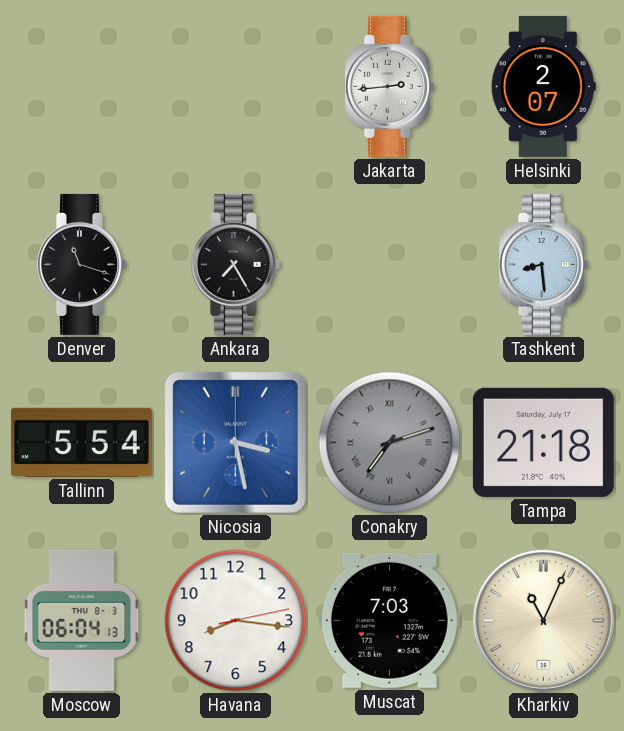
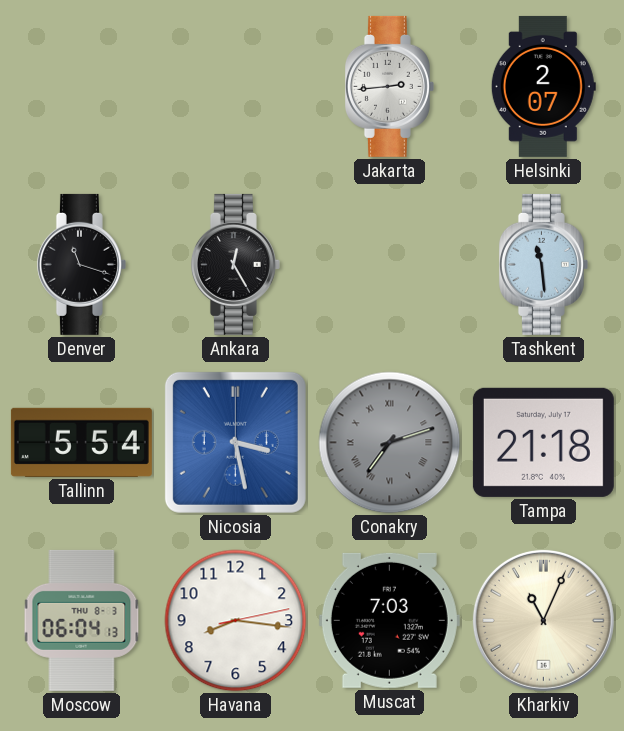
Ankara: 7:25 -> 12:25
Tashkent: 8:29 -> 11:29
